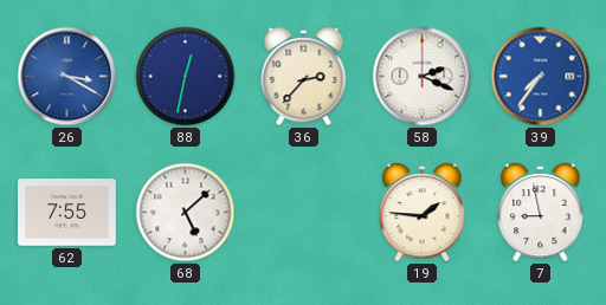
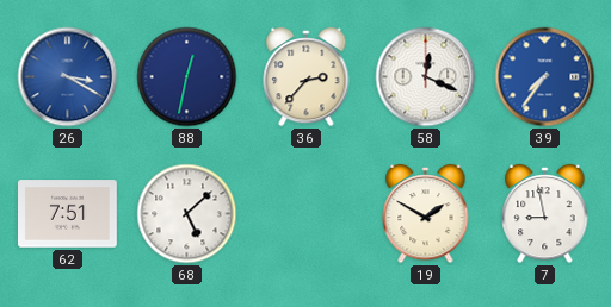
58: 2:19 -> 12:19
62: 7:55 -> 7:51
19: 1:46 -> 1:50
